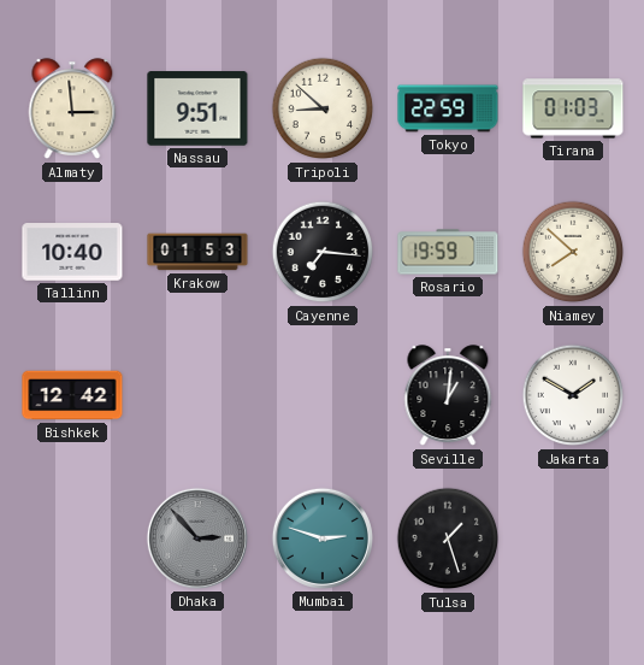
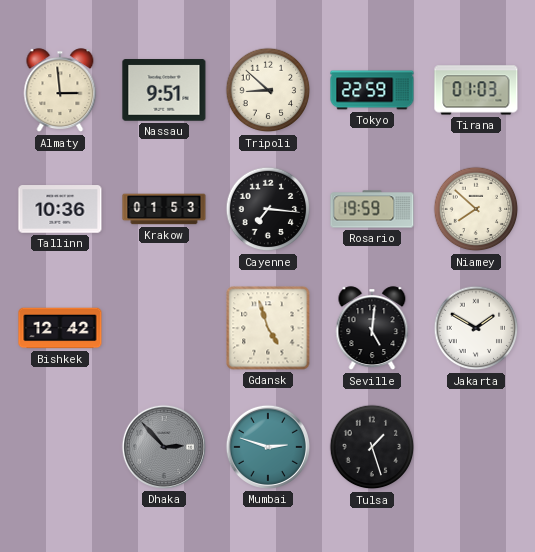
Tallinn: 10:40 -> 10:36
Gdansk: none -> 4:57
Seville: 1:01 -> 5:01
